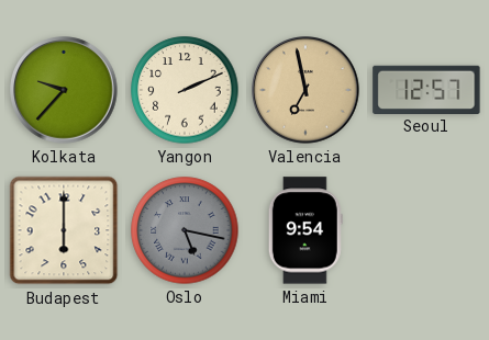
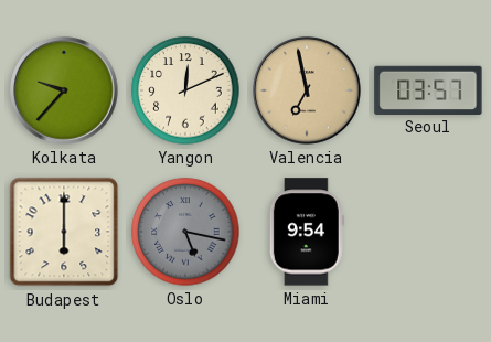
Yangon: 2:11 -> 12:11
Seoul: 12:57 -> 03:57
